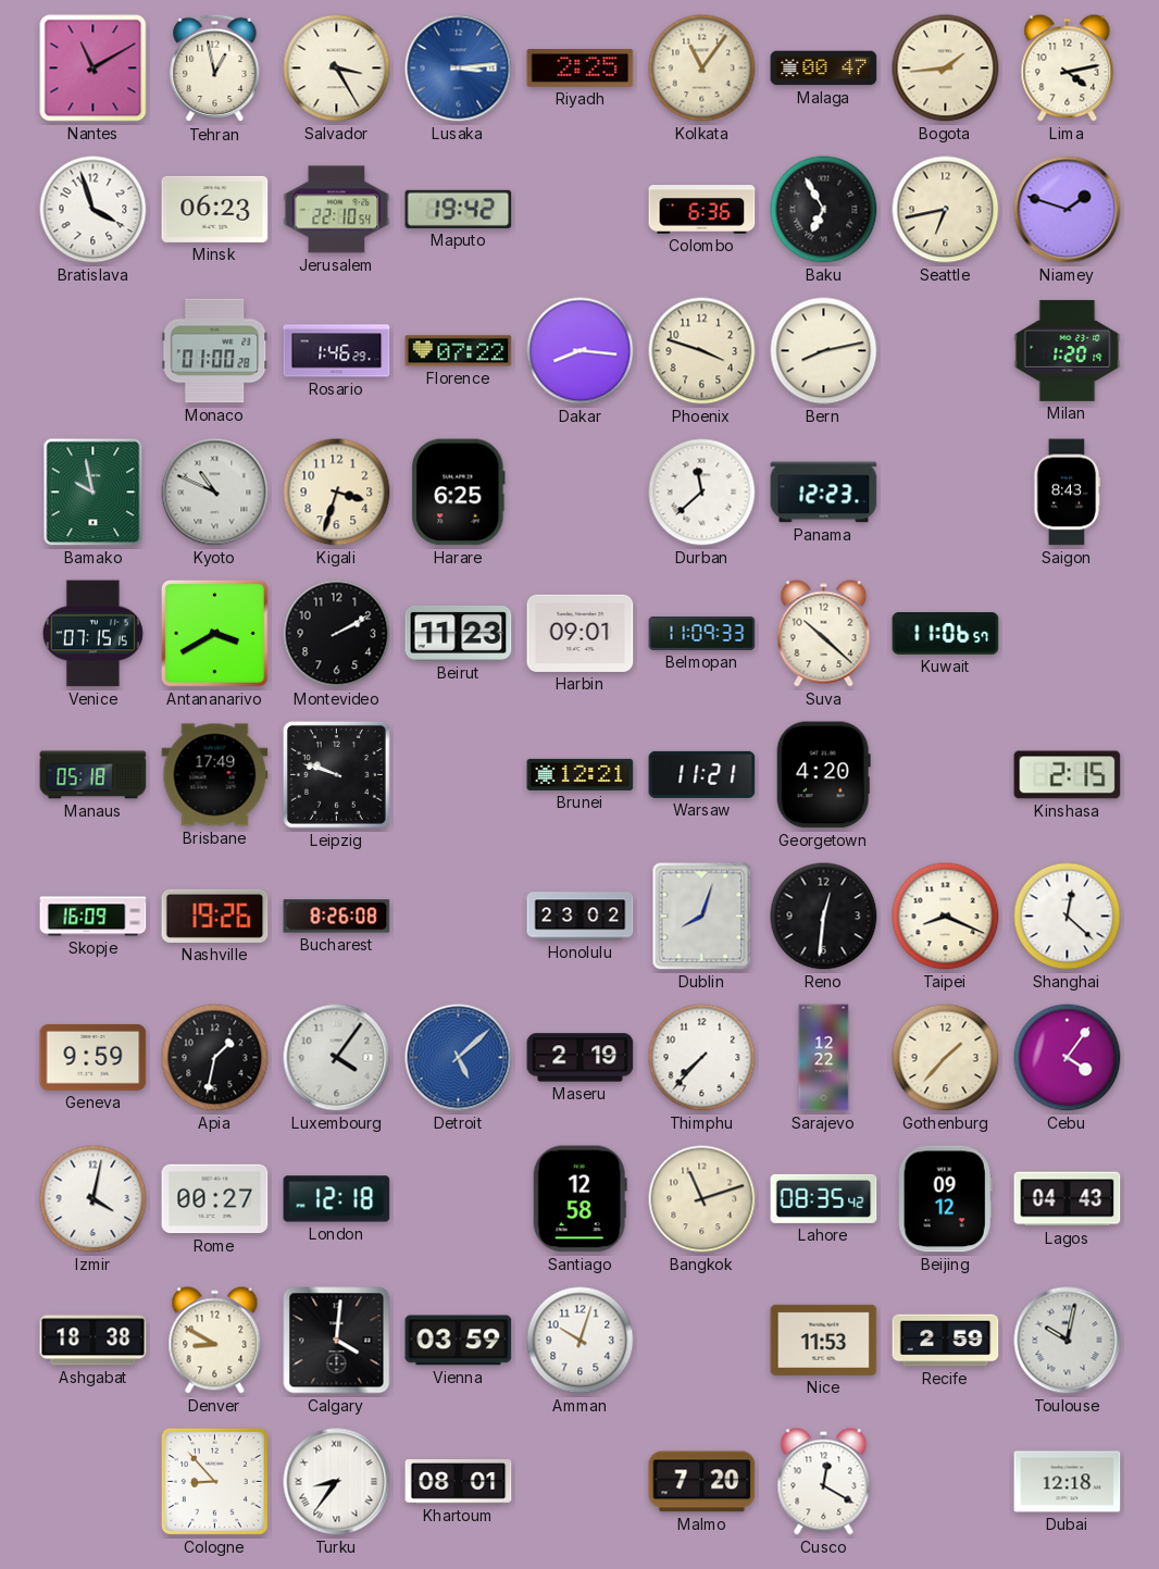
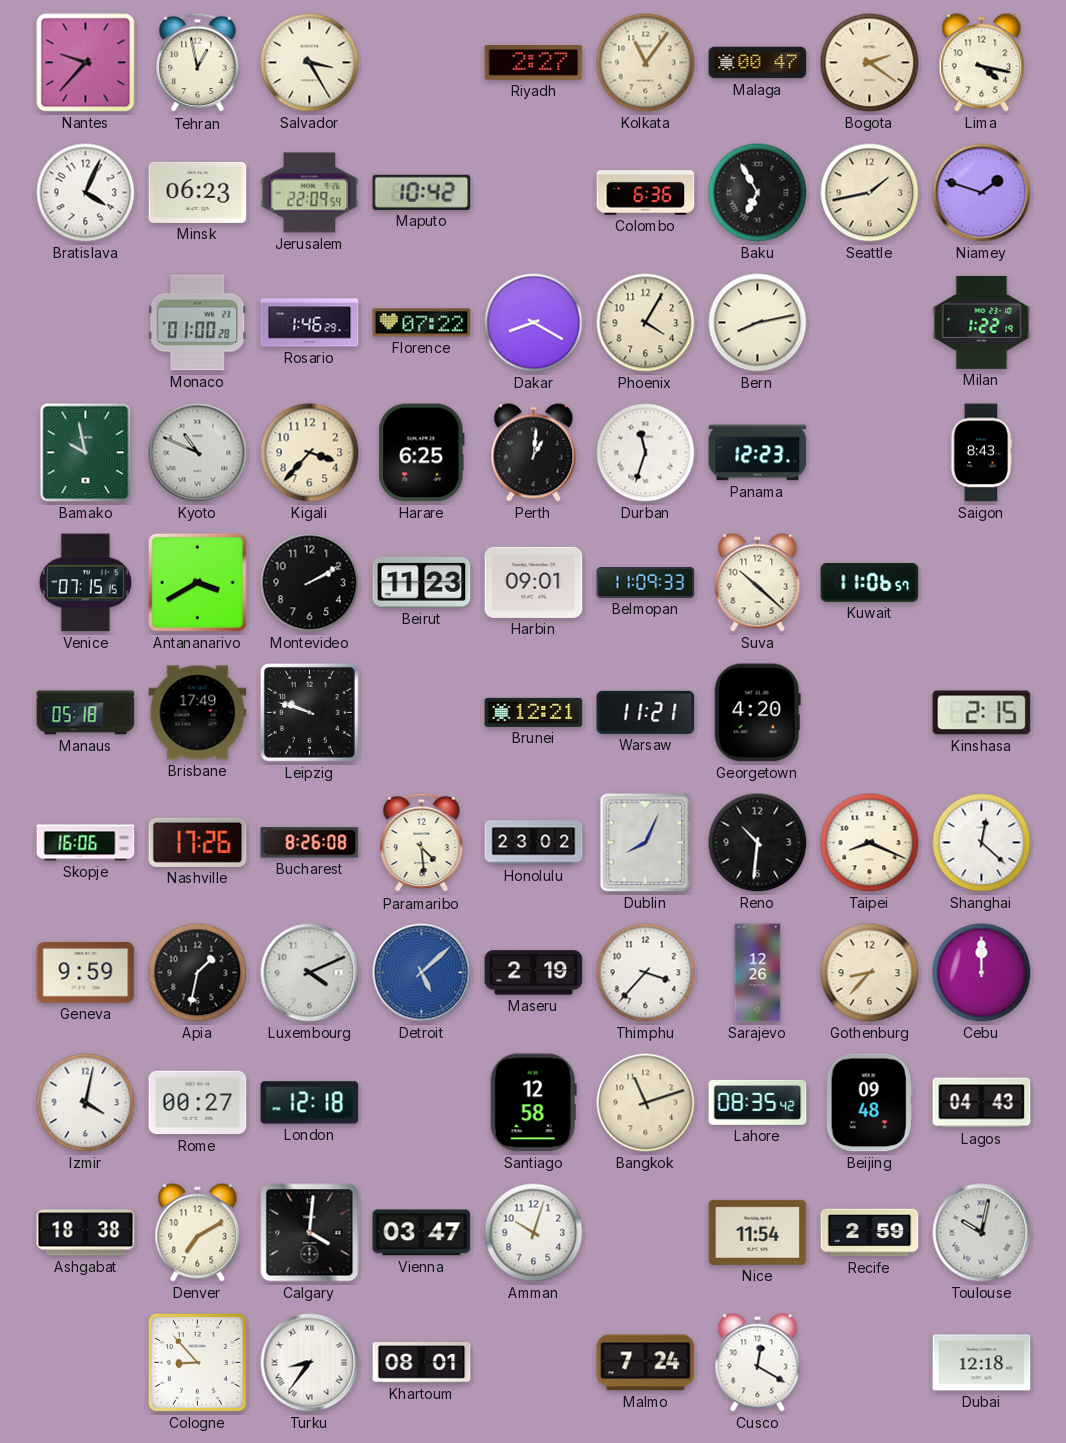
Nantes: 11:10 -> 9:37
Lusaka: 3:14 -> none
Riyadh: 2:25 -> 2:27
Bogota: 1:44 -> 2:21
Lima: 4:13 -> 4:17
Bratislava: 3:57 -> 4:04
Jerusalem: 22:10 -> 22:09
Maputo: 19:42 -> 10:42
Seattle: 6:43 -> 1:43
Dakar: 8:16 -> 8:20
Phoenix: 3:48 -> 4:05
Milan: 1:20 -> 1:22
Kigali: 3:33 -> 3:37
Perth: none -> 1:01
Durban: 11:38 -> 11:33
Skopje: 16:09 -> 16:06
Nashville: 19:26 -> 17:26
Paramaribo: none -> 4:29
Dublin: 8:03 -> 8:04
Reno: 12:31 -> 10:31
Luxembourg: 4:06 -> 4:11
Thimphu: 7:37 -> 3:37
Sarajevo: 12:22 -> 12:26
Gothenburg: 1:37 -> 8:37
Cebu: 4:06 -> 12:00
Beijing: 09:12 -> 09:48
Denver: 8:50 -> 7:10
Vienna: 03:59 -> 03:47
Nice: 11:53 -> 11:54
Malmo: 7:20 -> 7:24
